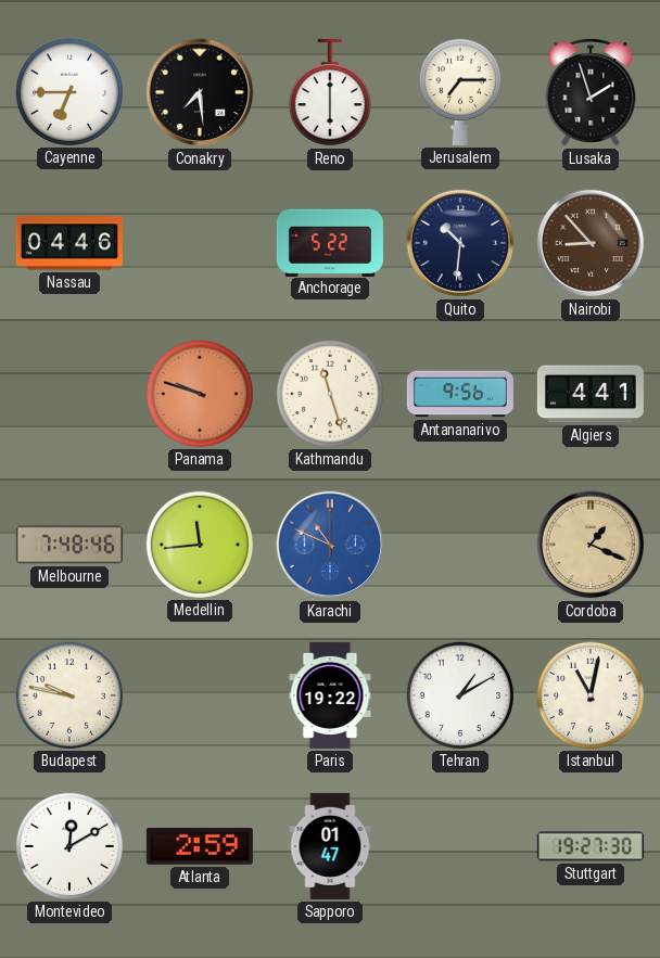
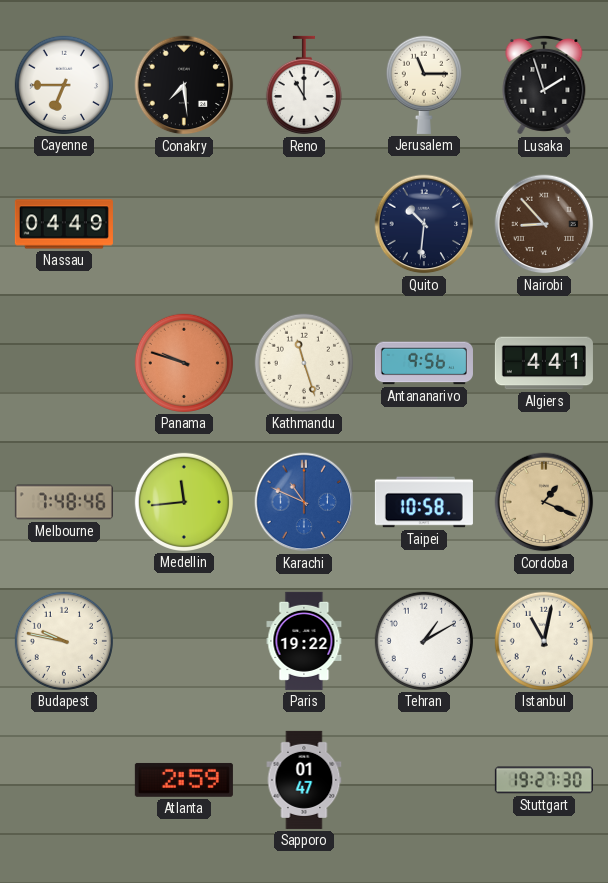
Reno: 6:00 -> 11:00
Jerusalem: 7:15 -> 11:15
Nassau: 04:46 -> 04:49
Anchorage: 5:22 -> none
Taipei: none -> 10:58
Montevideo: 12:10 -> none
